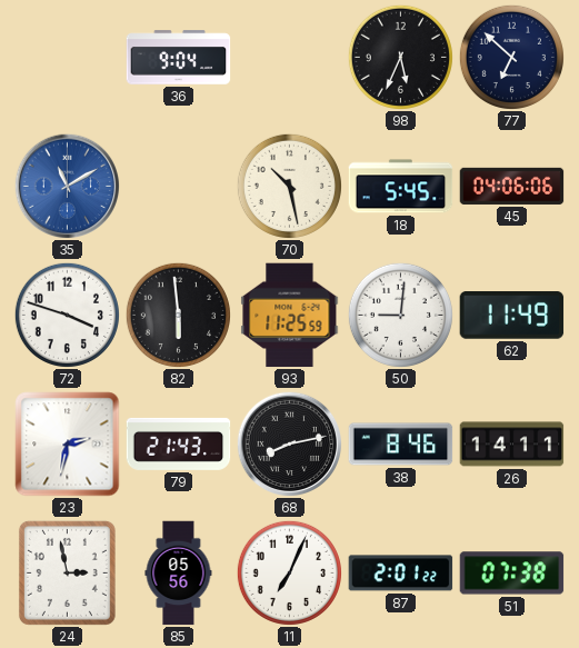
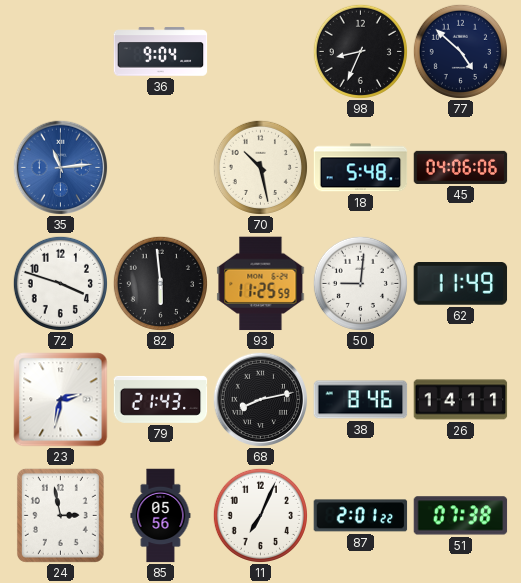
98: 5:34 -> 8:34
77: 6:52 -> 4:52
35: 11:10 -> 11:14
18: 5:45 -> 5:48
